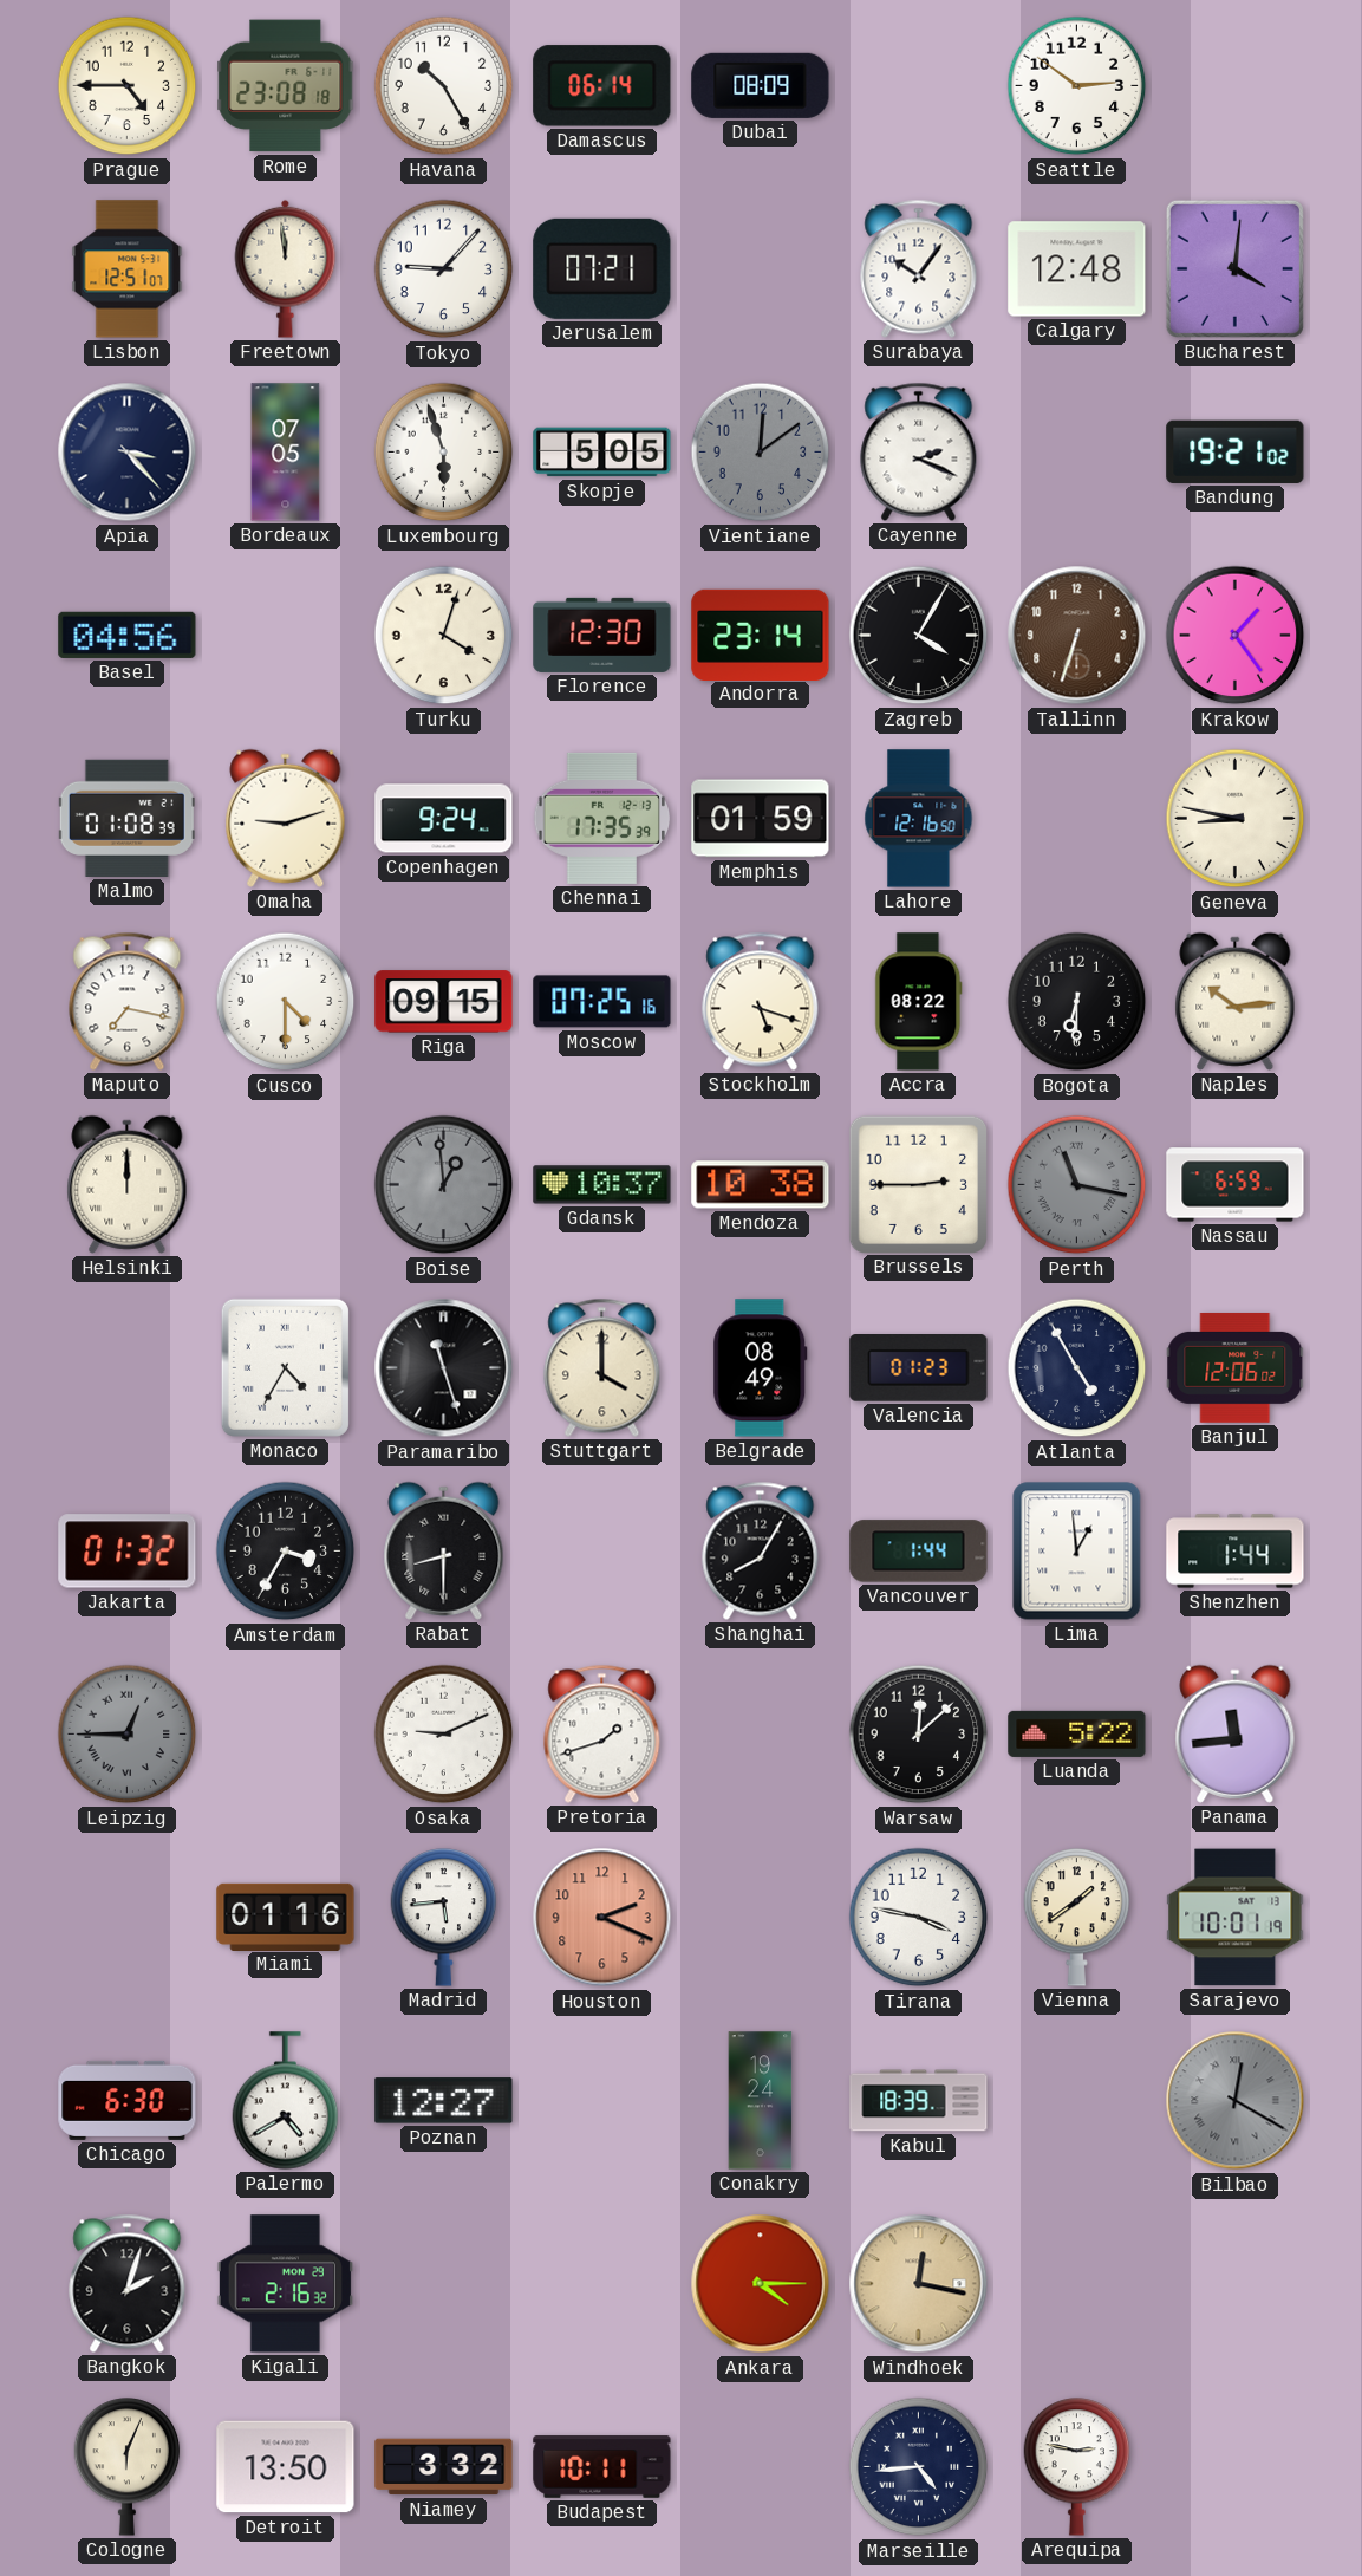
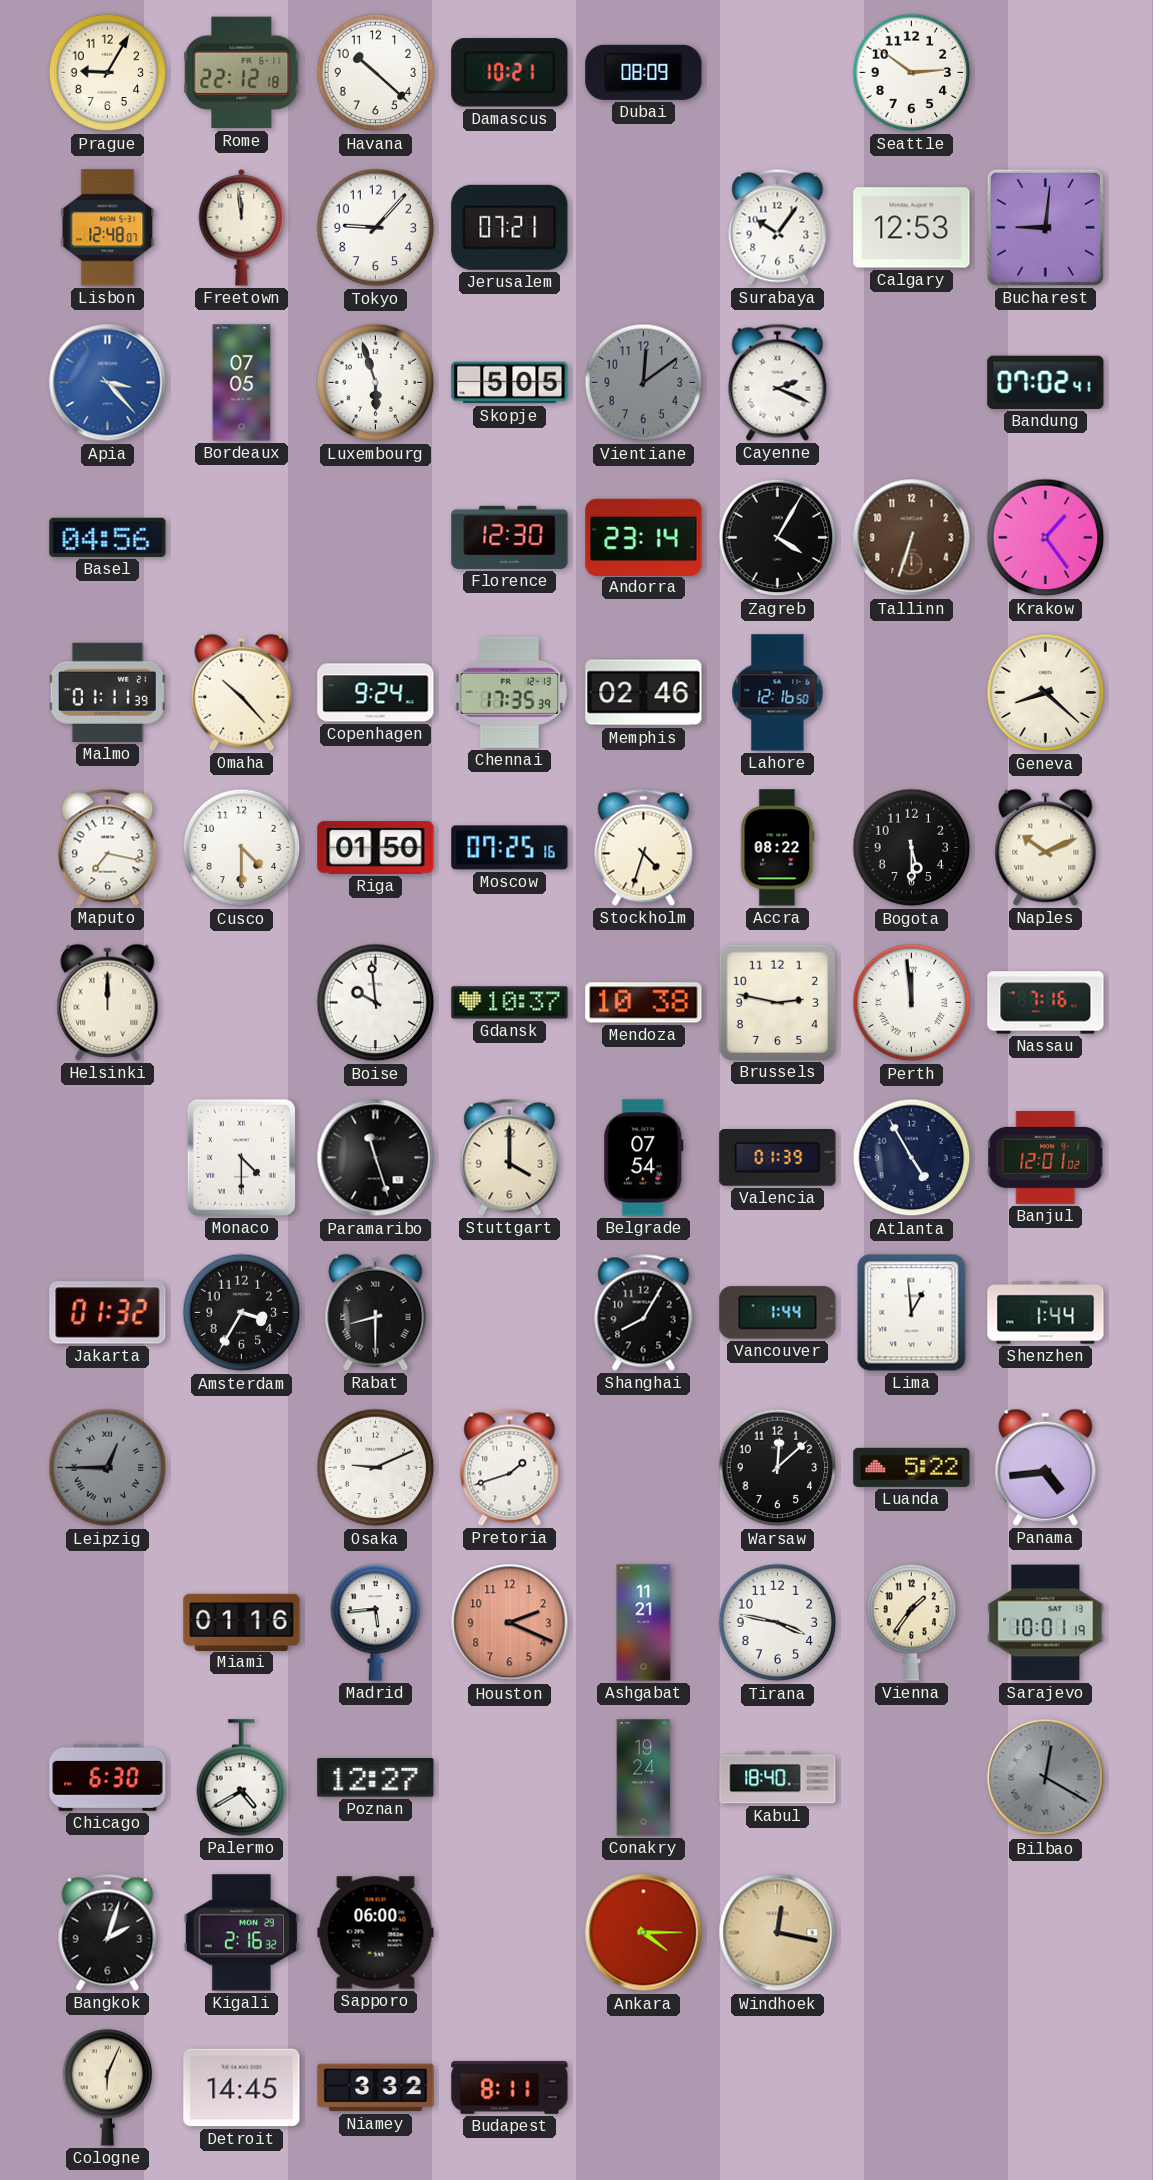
Prague: 4:45 -> 9:05
Rome: 23:08 -> 22:12
Havana: 10:25 -> 10:22
Damascus: 06:14 -> 10:21
Lisbon: 12:51 -> 12:48
Calgary: 12:48 -> 12:53
Bucharest: 4:01 -> 9:01
Apia dial: navy -> blue
Bandung: 19:21 -> 07:02
Turku: 4:03 -> none
Malmo: 01:08 -> 01:11
Omaha: 9:12 -> 10:23
Memphis: 01:59 -> 02:46
Geneva: 8:47 -> 8:22
Riga: 09:15 -> 01:50
Stockholm: 5:18 -> 4:33
Bogota: 6:30 -> 5:30
Naples: 10:14 -> 10:11
Boise: 12:59 -> 9:59
Boise dial: grey -> white
Brussels: 2:45 -> 2:47
Perth: 11:17 -> 11:59
Perth dial: grey -> white
Nassau: 6:59 -> 7:16
Monaco: 4:35 -> 4:30
Belgrade: 08:49 -> 07:54
Valencia: 01:23 -> 01:39
Banjul: 12:06 -> 12:01
Panama: 11:44 -> 4:44
Ashgabat: none -> 11:21
Vienna: 1:39 -> 1:36
Kabul: 18:39 -> 18:40
Sapporo: none -> 06:00
Detroit: 13:50 -> 14:45
Budapest: 10:11 -> 8:11
Marseille: 4:44 -> none
Arequipa: 2:47 -> none
